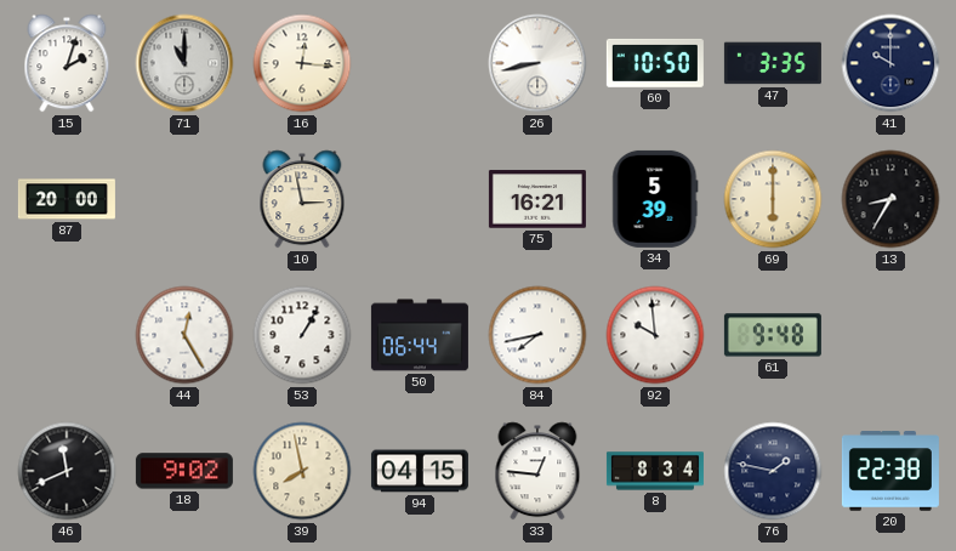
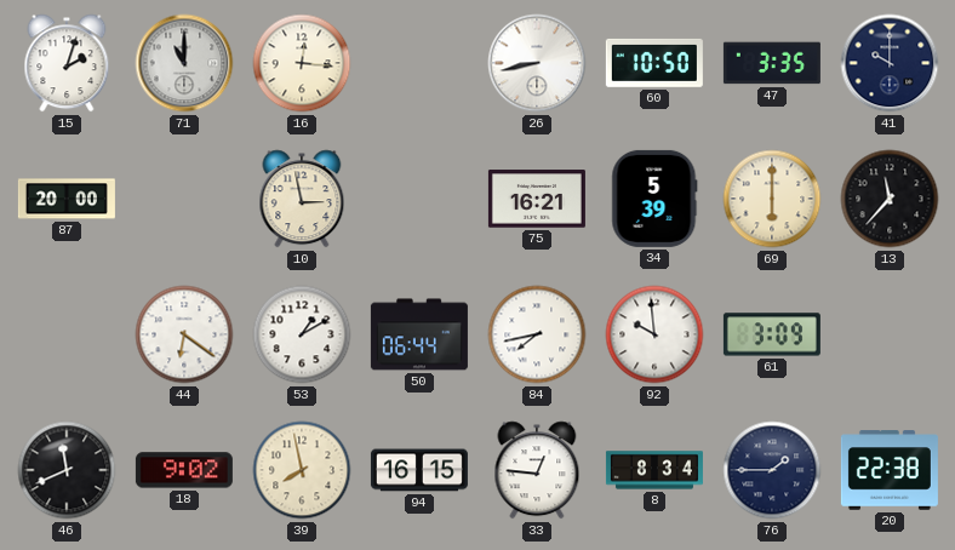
13: 8:35 -> 11:37
44: 12:25 -> 6:21
53: 1:05 -> 1:10
61: 9:48 -> 3:09
94: 04:15 -> 16:15
76: 1:47 -> 1:45
